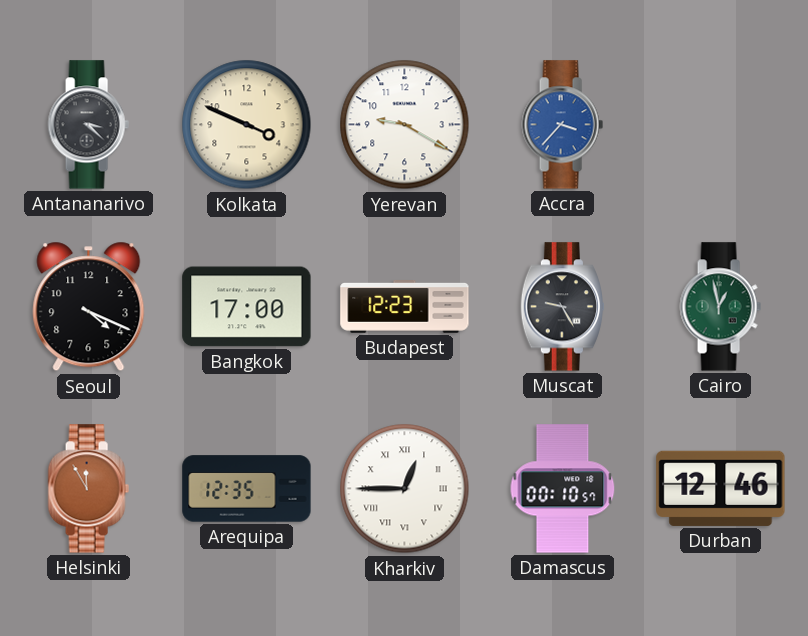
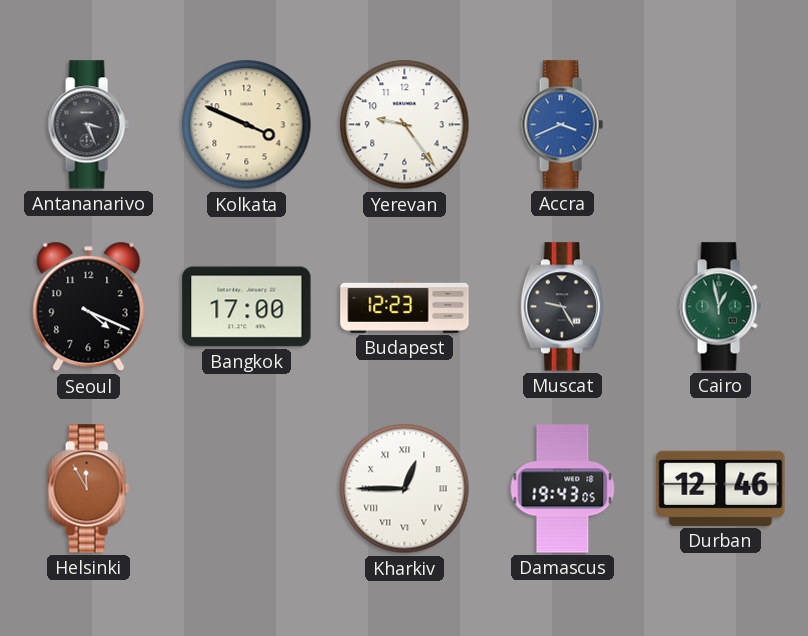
Antananarivo: 3:22 -> 3:26
Yerevan: 9:20 -> 9:24
Accra: 3:37 -> 3:41
Arequipa: 12:35 -> none
Damascus: 00:10 -> 19:43
